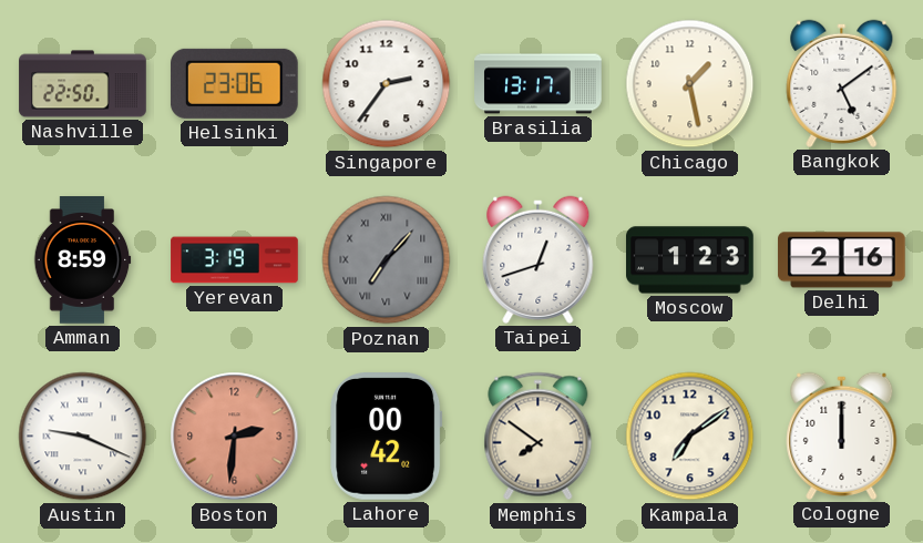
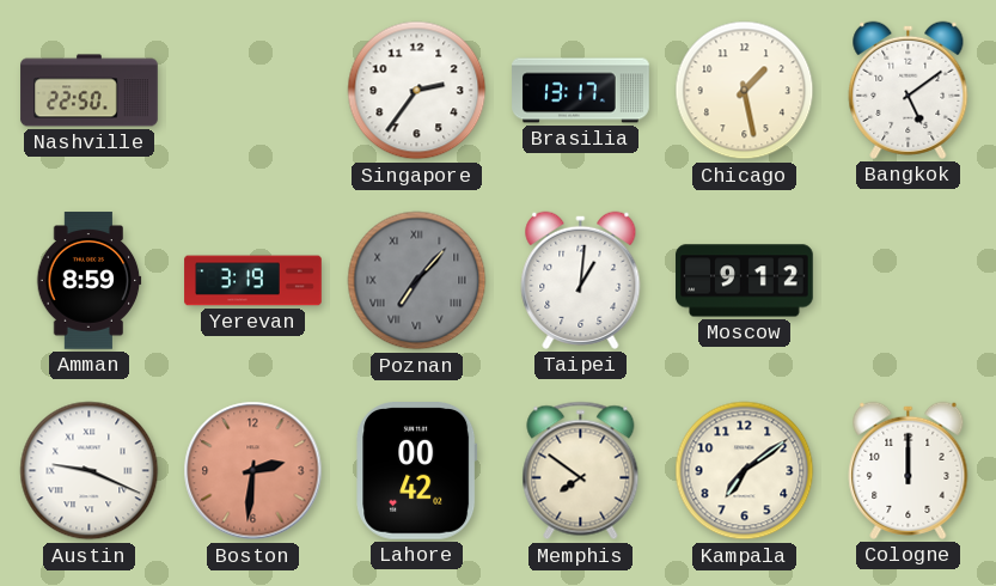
Helsinki: 23:06 -> none
Taipei: 12:42 -> 1:01
Moscow: 1:23 -> 9:12
Delhi: 2:16 -> none
